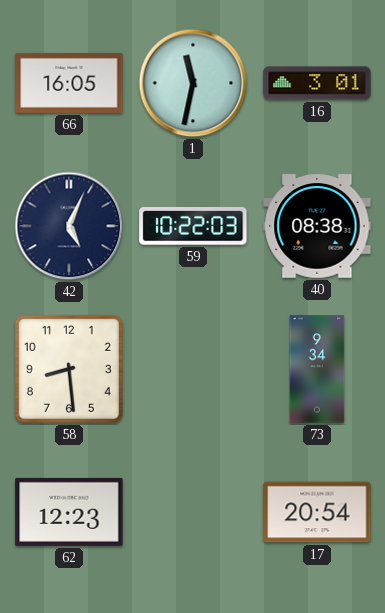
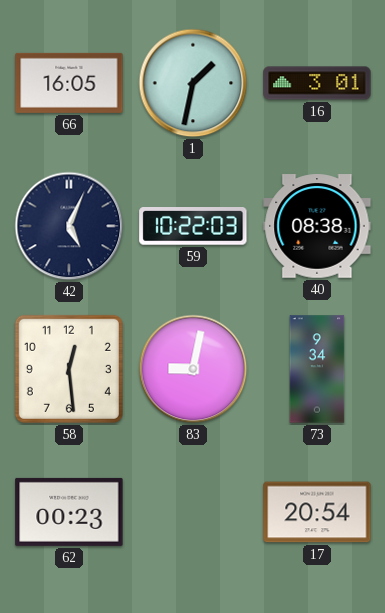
1: 11:32 -> 1:32
58: 8:29 -> 12:29
83: none -> 9:02
62: 12:23 -> 00:23
